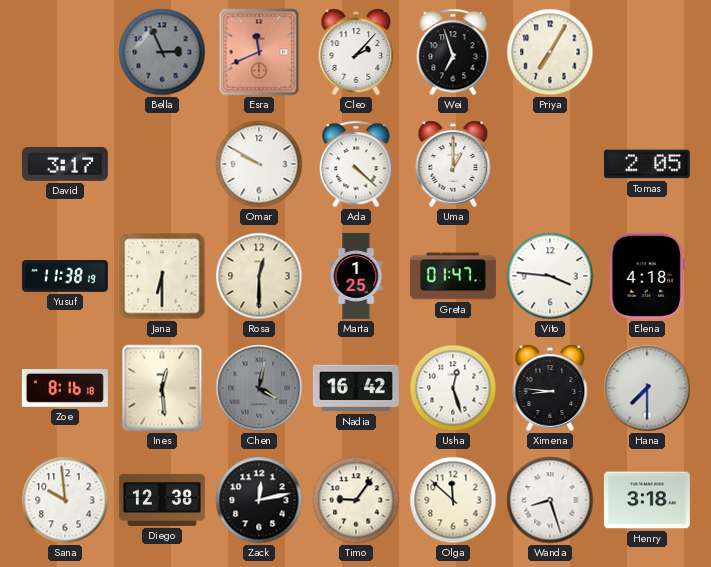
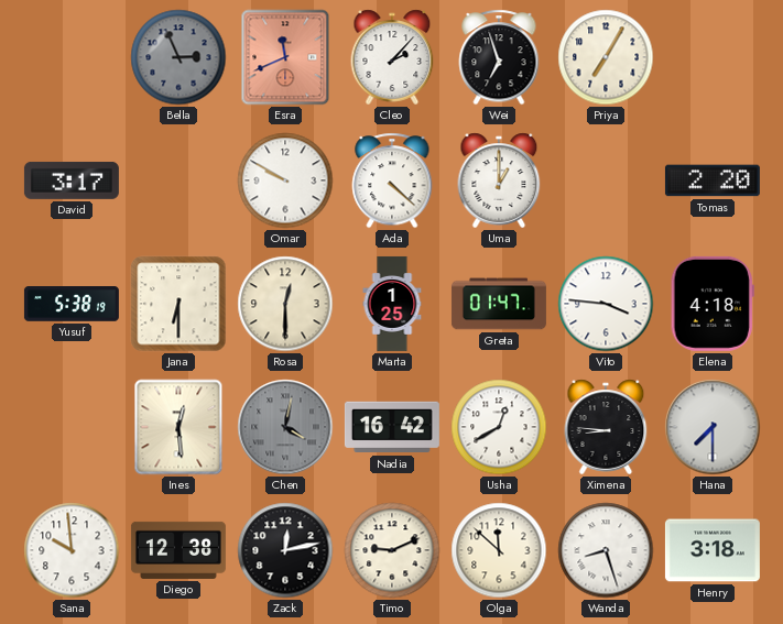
Tomas: 2:05 -> 2:20
Yusuf: 11:38 -> 5:38
Zoe: 8:16 -> none
Usha: 12:27 -> 12:40
Timo: 9:06 -> 9:11
